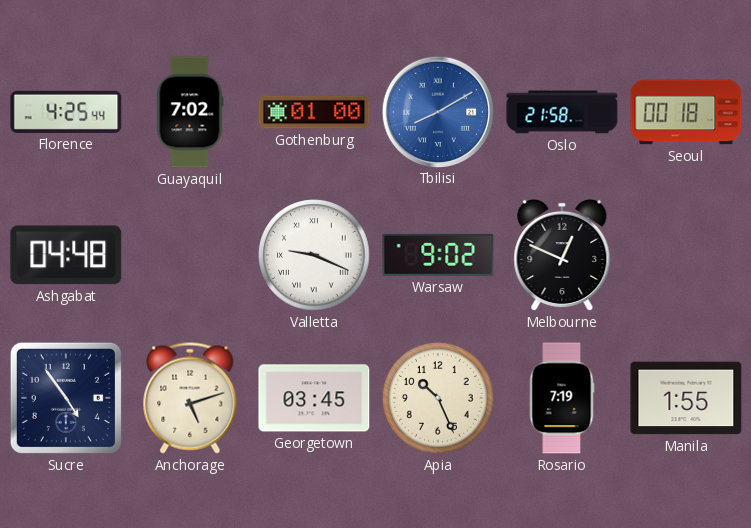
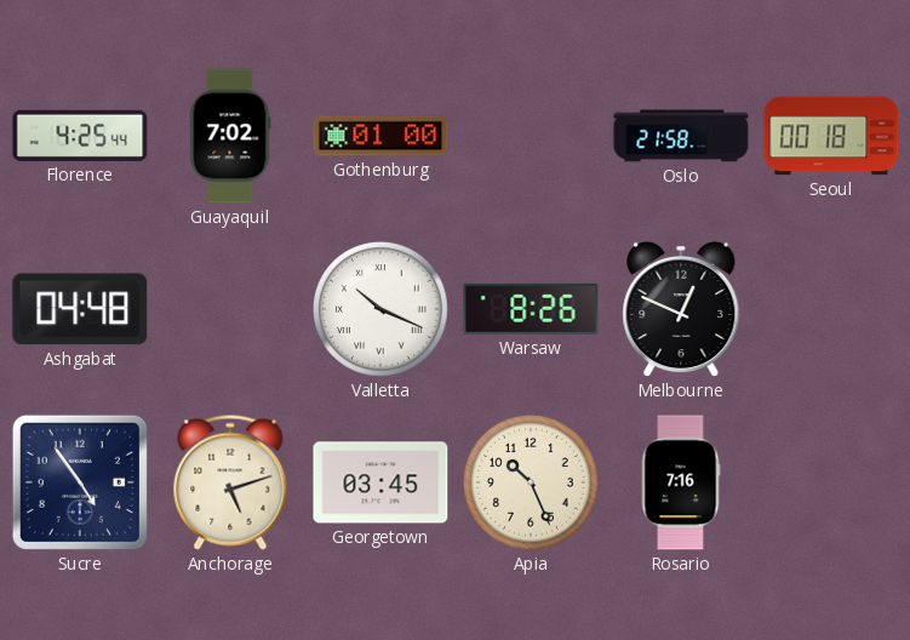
Tbilisi: 8:10 -> none
Valletta: 9:19 -> 10:19
Warsaw: 9:02 -> 8:26
Rosario: 7:19 -> 7:16
Manila: 1:55 -> none
